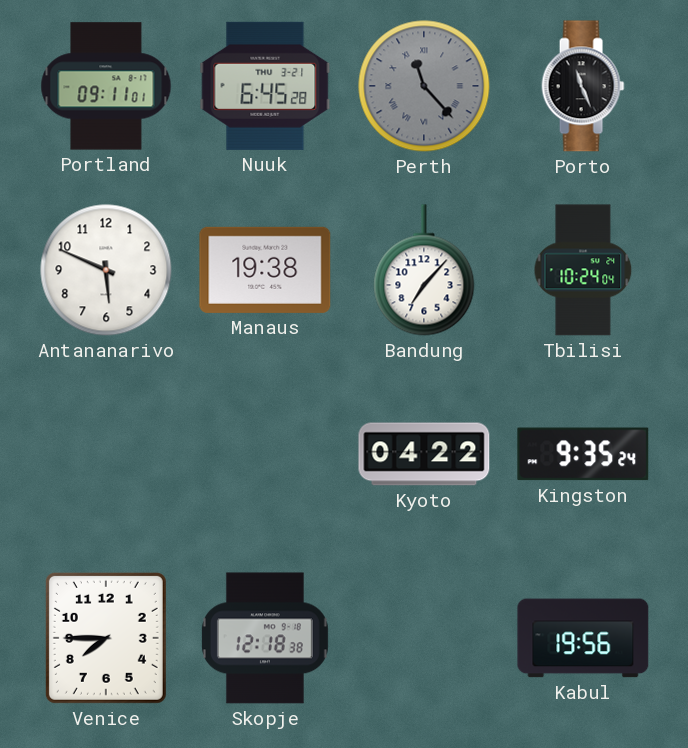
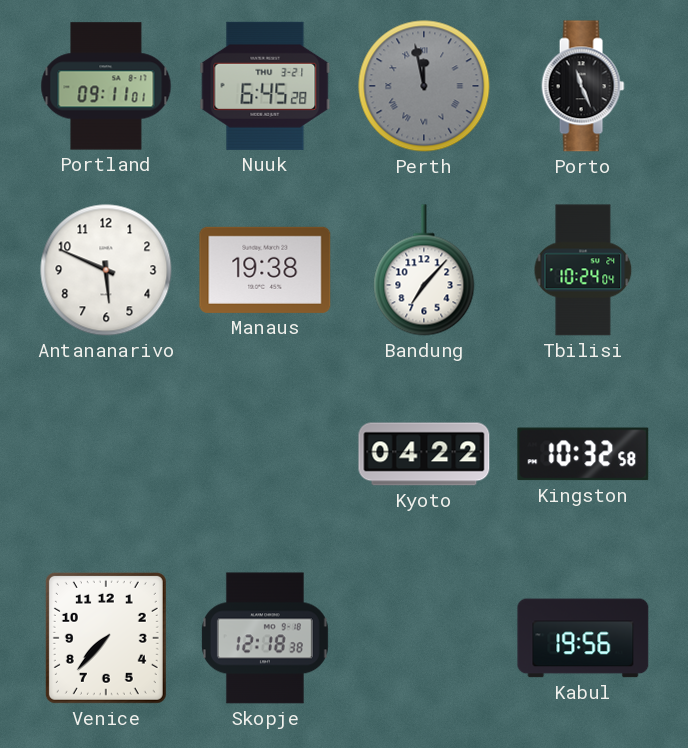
Perth: 11:23 -> 11:58
Kingston: 9:35 -> 10:32
Venice: 7:45 -> 7:37
